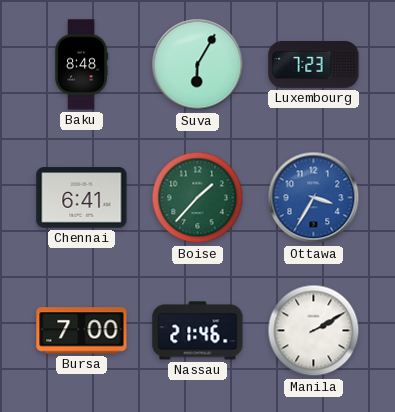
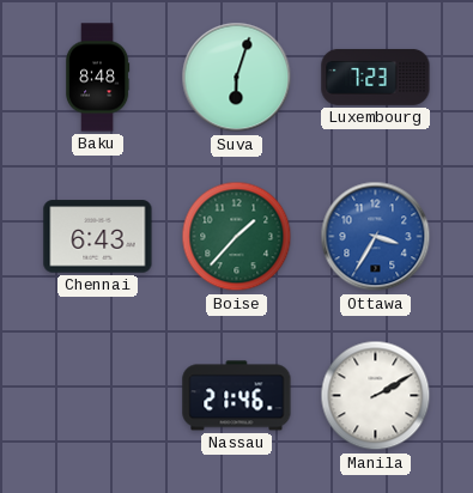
Suva: 6:05 -> 6:03
Chennai: 6:41 -> 6:43
Bursa: 7:00 -> none
